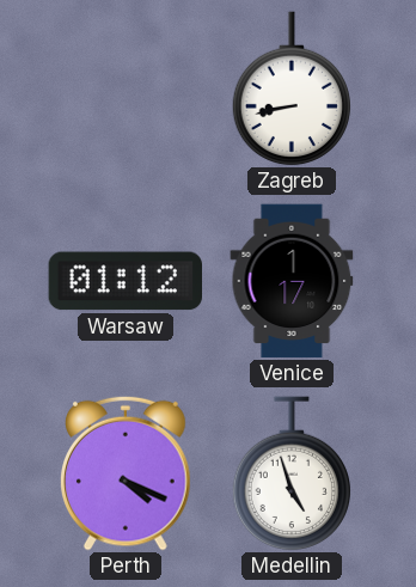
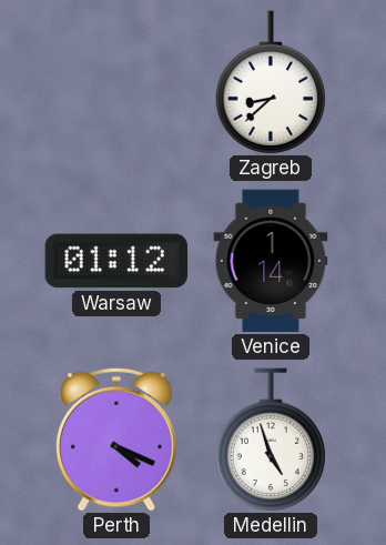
Zagreb: 8:43 -> 8:38
Venice: 1:17 -> 1:14
